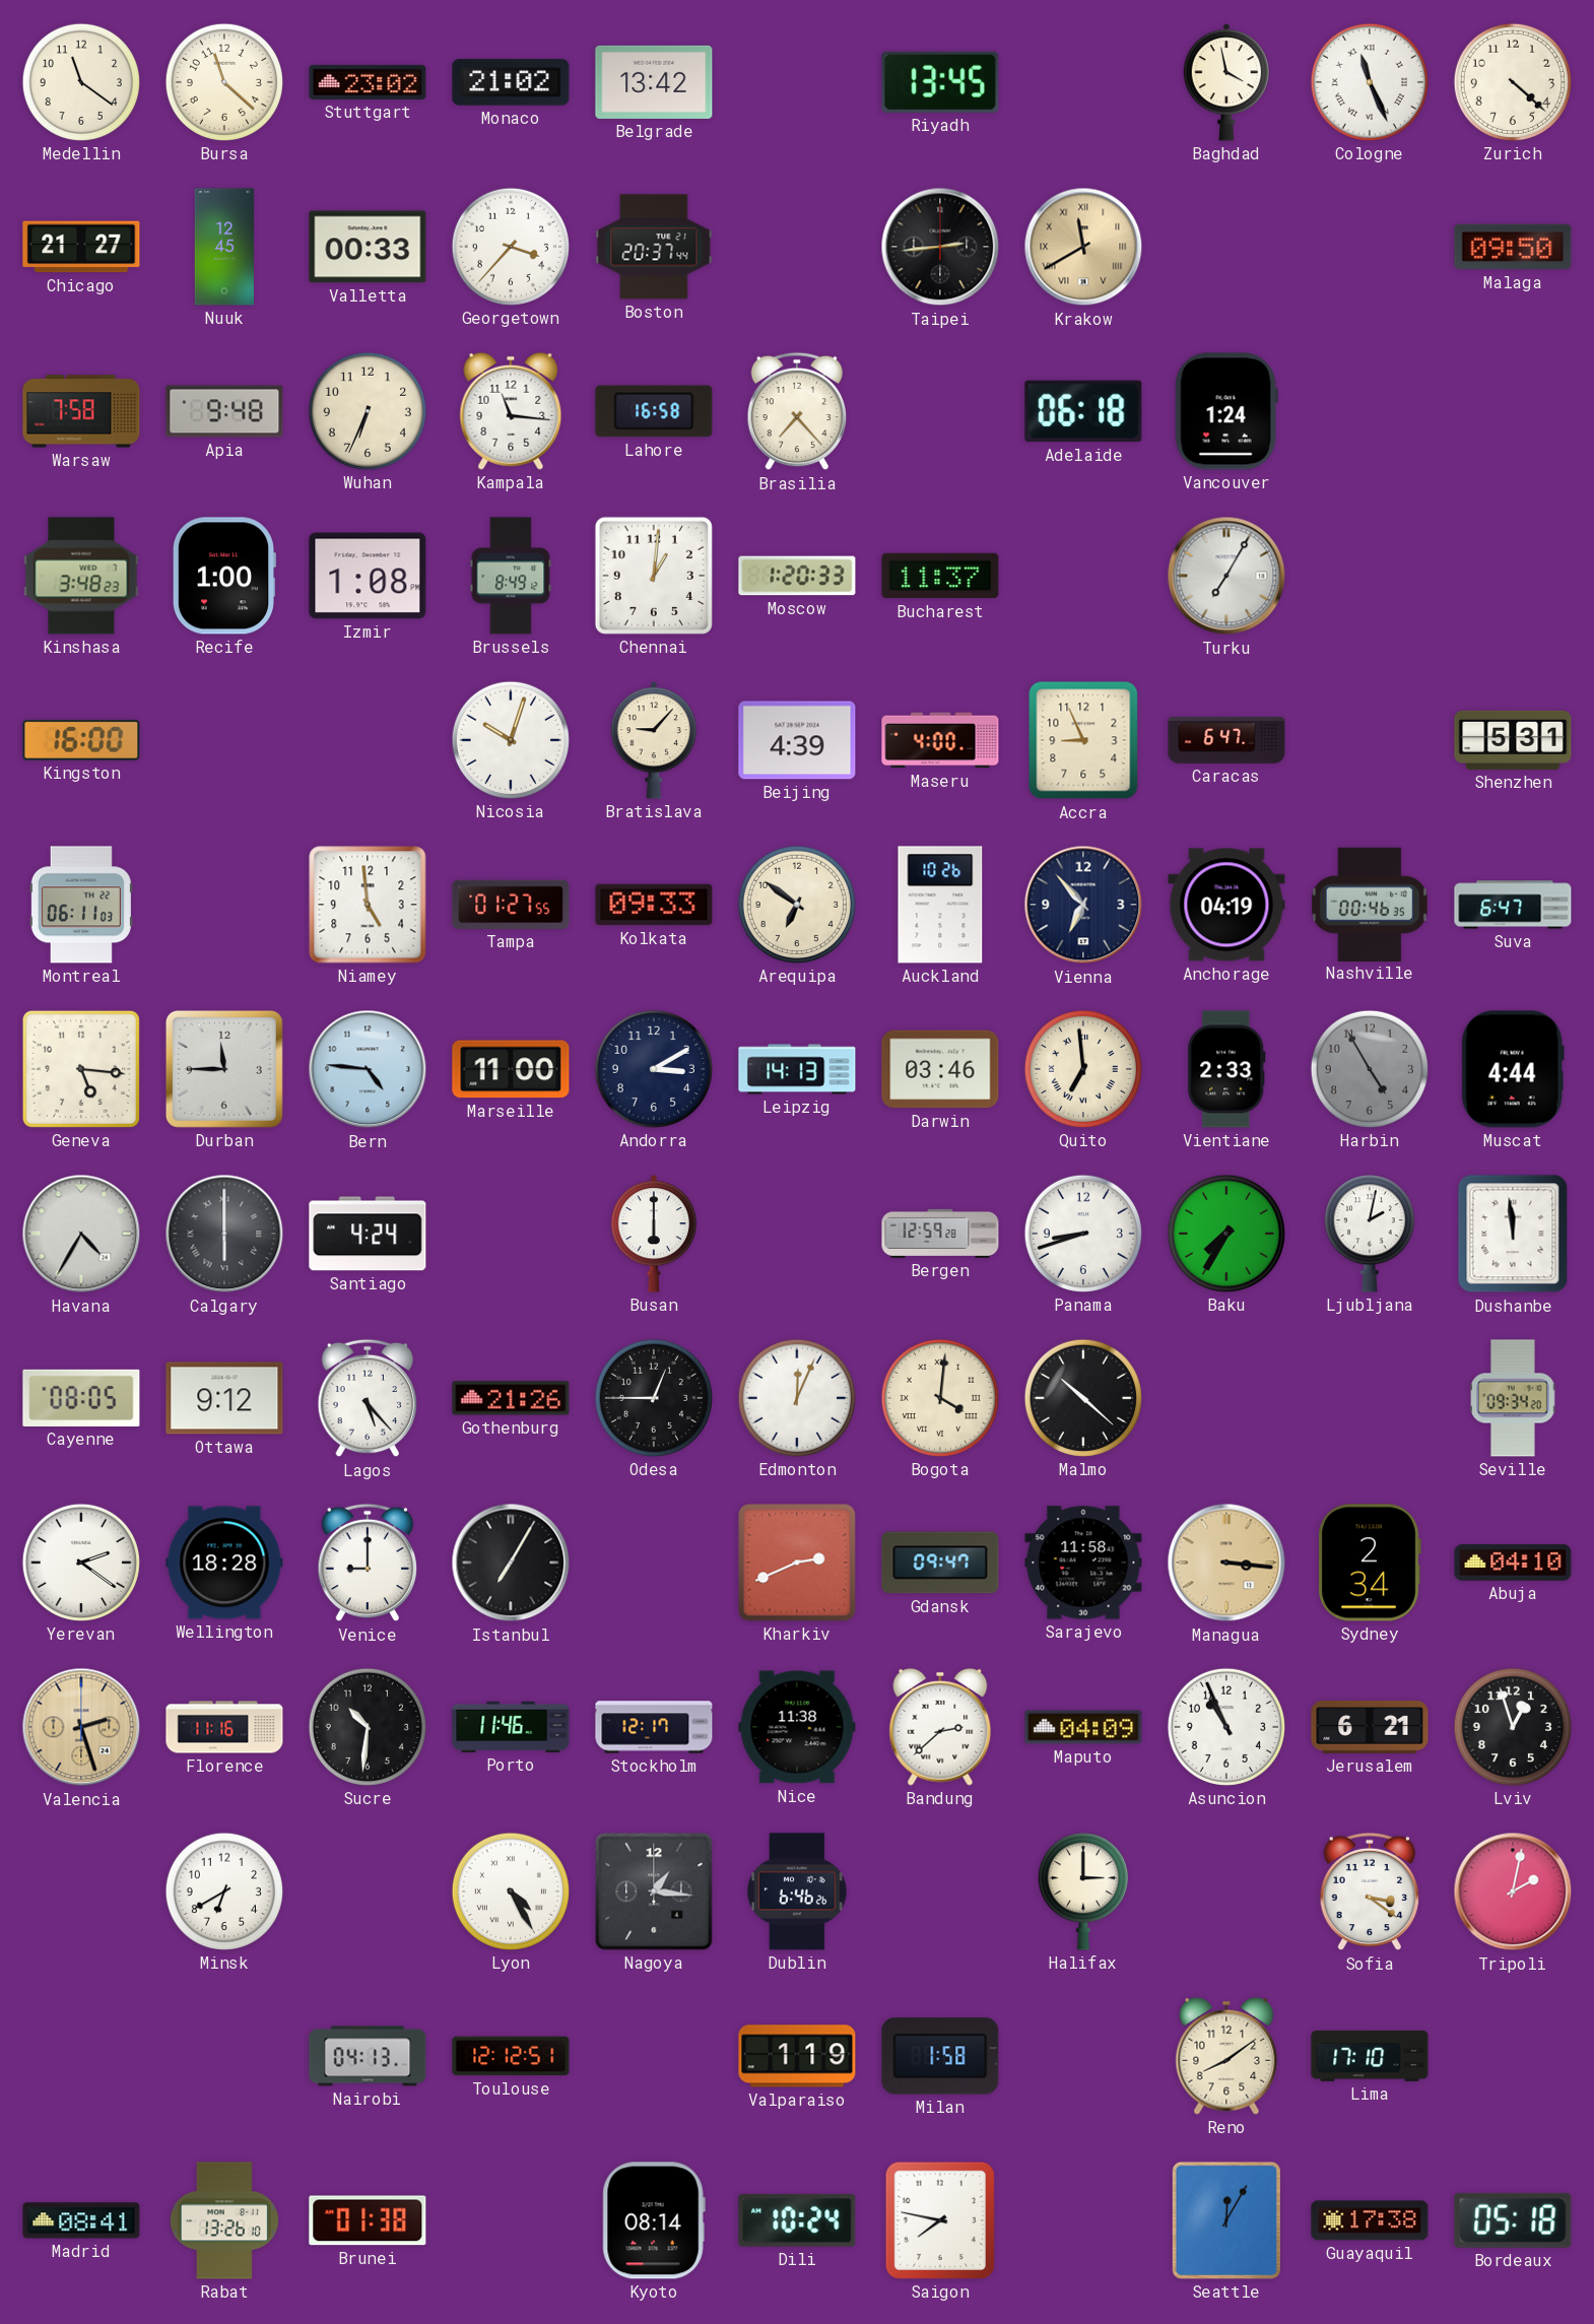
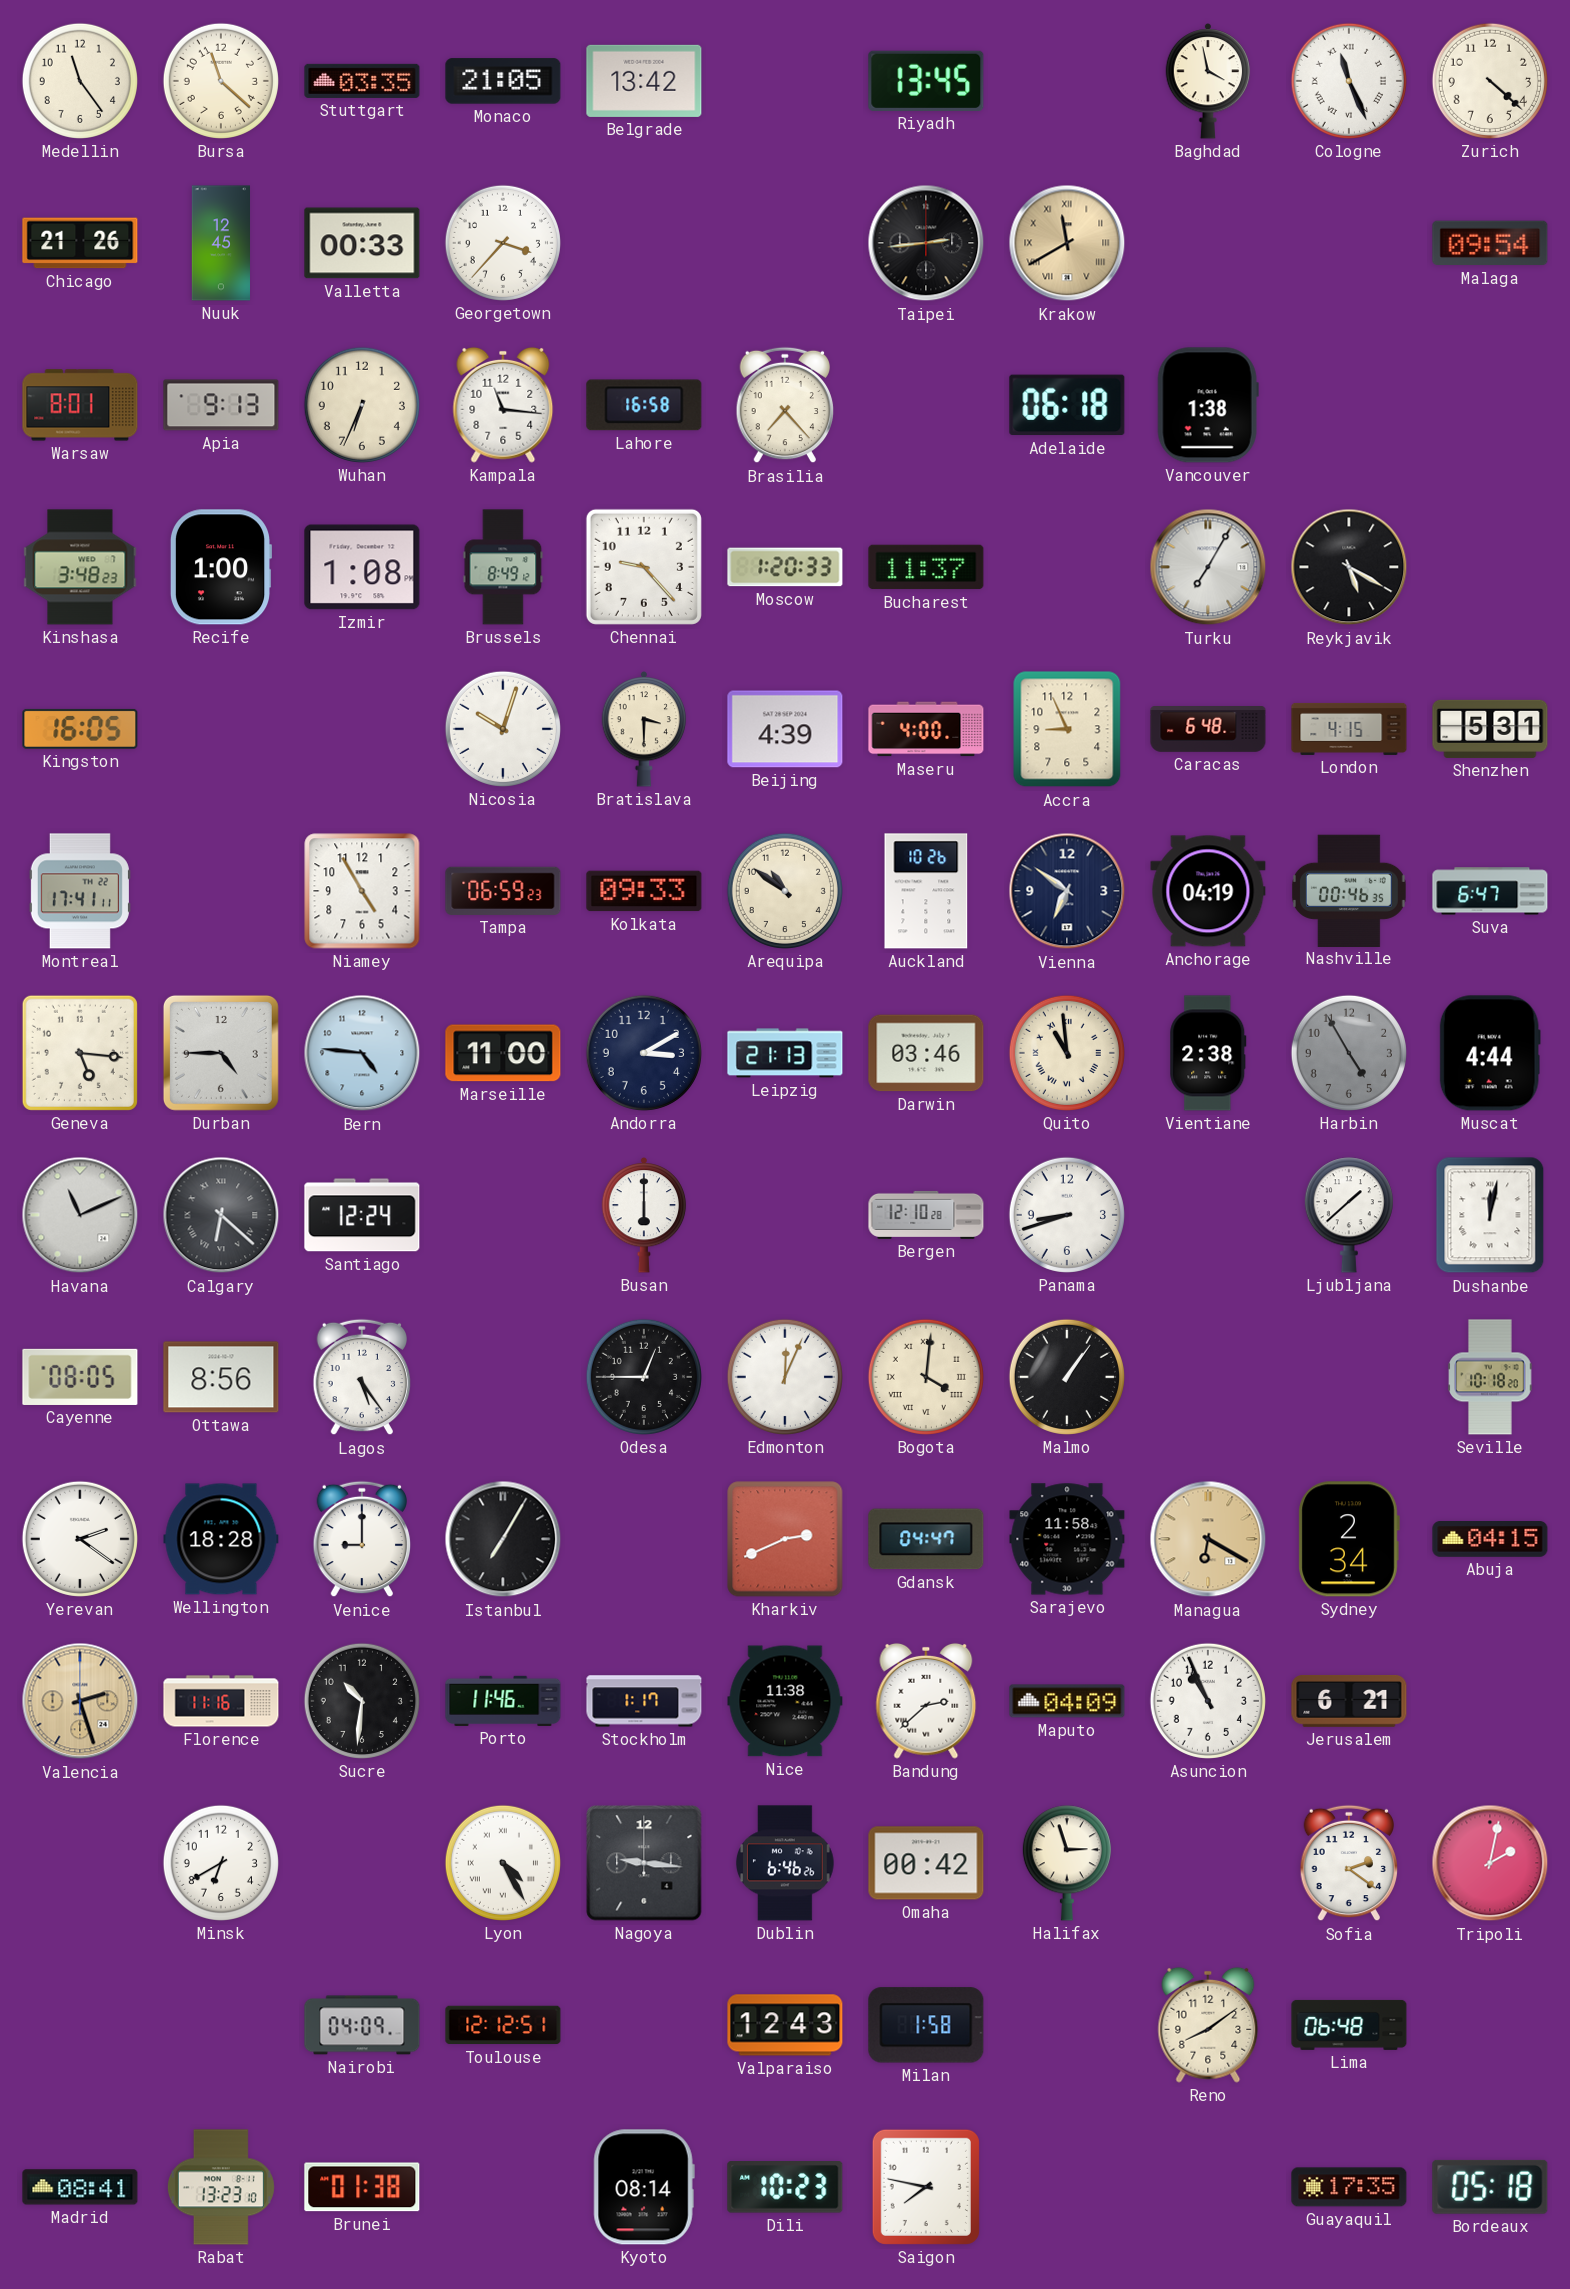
Medellin: 11:21 -> 11:24
Stuttgart: 23:02 -> 03:35
Monaco: 21:02 -> 21:05
Chicago: 21:27 -> 21:26
Boston: 20:37 -> none
Malaga: 09:50 -> 09:54
Warsaw: 7:58 -> 8:01
Apia: 9:48 -> 9:13
Vancouver: 1:24 -> 1:38
Chennai: 1:01 -> 9:23
Reykjavik: none -> 5:20
Kingston: 16:00 -> 16:05
Bratislava: 9:07 -> 3:30
Caracas: 6:47 -> 6:48
London: none -> 4:15
Montreal: 06:11 -> 17:41
Niamey: 4:59 -> 4:55
Tampa: 01:27 -> 06:59
Arequipa: 6:51 -> 10:51
Vienna: 6:53 -> 6:51
Durban: 11:45 -> 4:45
Leipzig: 14:13 -> 21:13
Quito: 6:59 -> 10:59
Vientiane: 2:33 -> 2:38
Havana: 4:35 -> 11:11
Calgary: 6:00 -> 6:22
Santiago: 4:24 -> 12:24
Bergen: 12:59 -> 12:10
Baku: 7:35 -> none
Ljubljana: 2:02 -> 1:38
Dushanbe: 11:59 -> 12:02
Ottawa: 9:12 -> 8:56
Lagos: 5:23 -> 5:24
Gothenburg: 21:26 -> none
Malmo: 10:22 -> 1:06
Seville: 09:34 -> 10:18
Gdansk: 09:47 -> 04:47
Managua: 3:16 -> 6:20
Abuja: 04:10 -> 04:15
Stockholm: 12:17 -> 1:17
Lviv: 12:57 -> none
Nagoya: 1:16 -> 9:16
Omaha: none -> 00:42
Halifax: 3:00 -> 2:57
Sofia: 3:21 -> 2:21
Nairobi: 04:13 -> 04:09
Valparaiso: 1:19 -> 12:43
Lima: 17:10 -> 06:48
Rabat: 13:26 -> 13:23
Dili: 10:24 -> 10:23
Seattle: 12:05 -> none
Guayaquil: 17:38 -> 17:35
